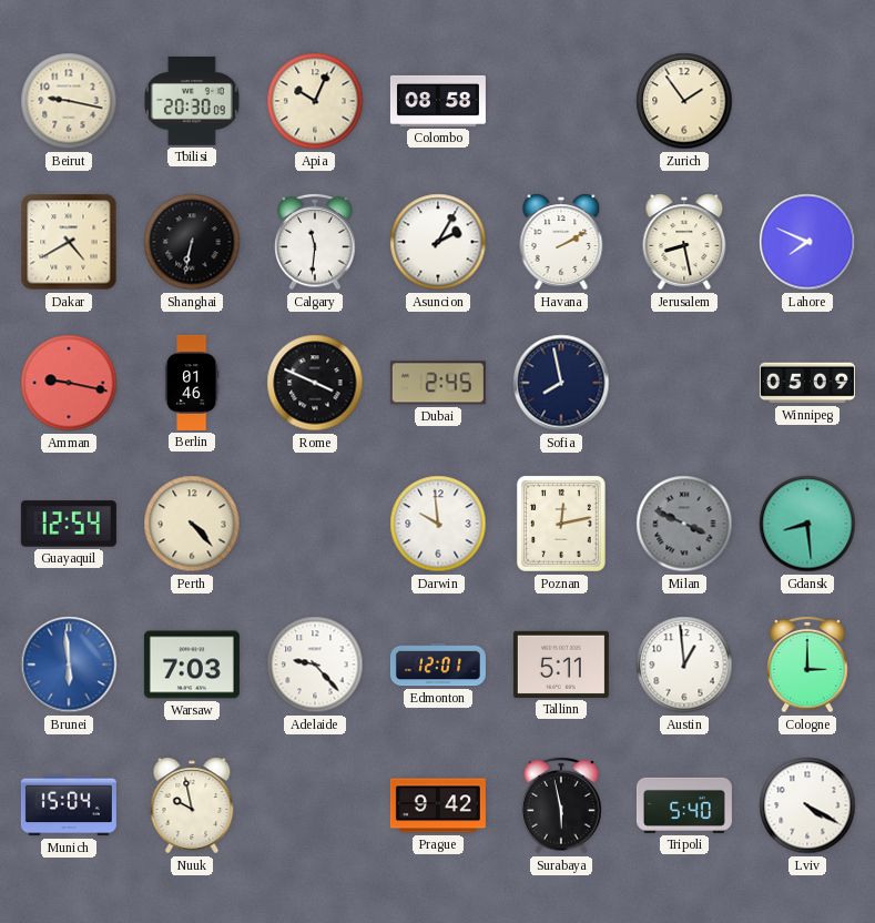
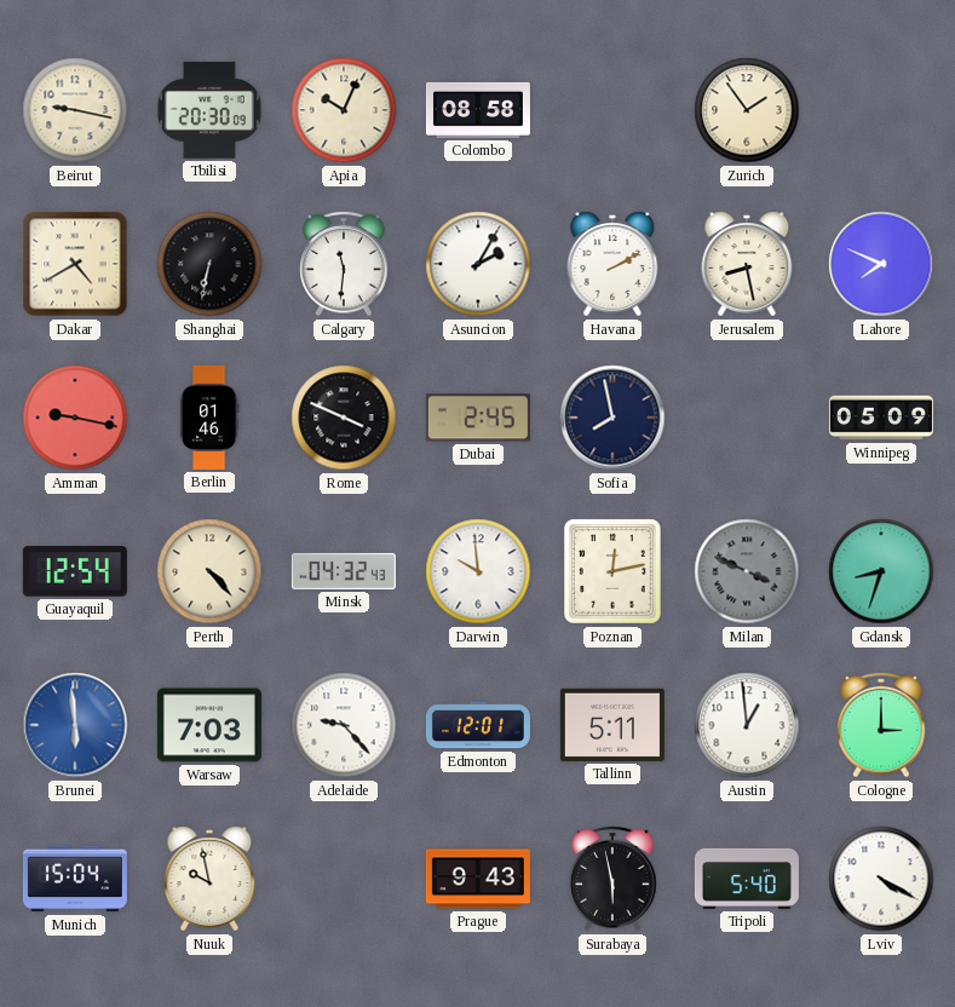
Minsk: none -> 04:32
Gdansk: 8:29 -> 8:33
Prague: 9:42 -> 9:43
